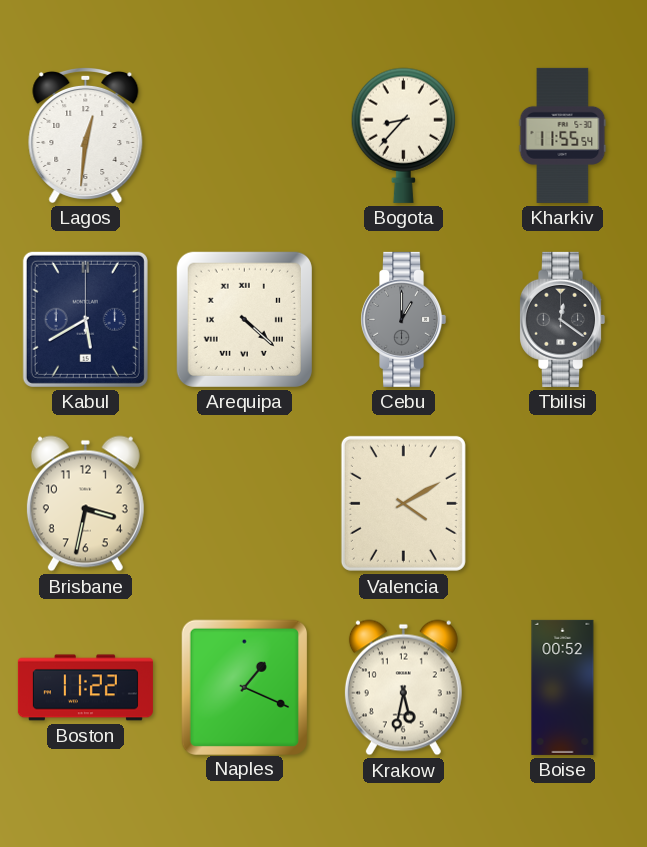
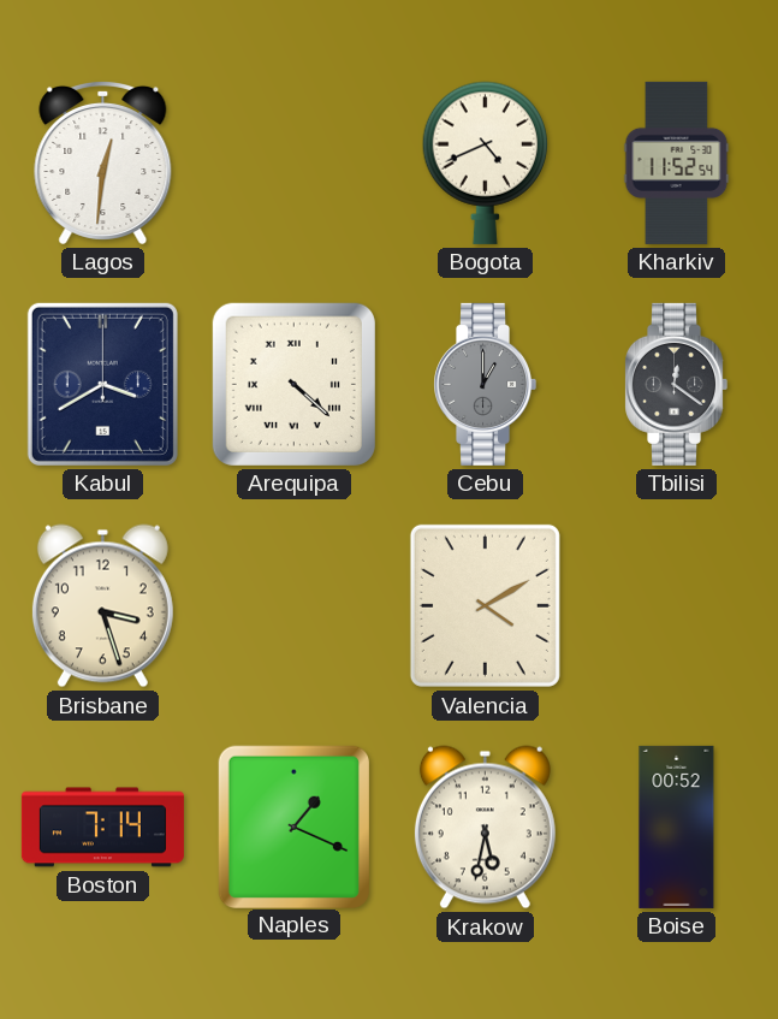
Bogota: 8:37 -> 4:41
Kharkiv: 11:55 -> 11:52
Kabul: 5:40 -> 3:40
Brisbane: 3:32 -> 3:27
Boston: 11:22 -> 7:14
